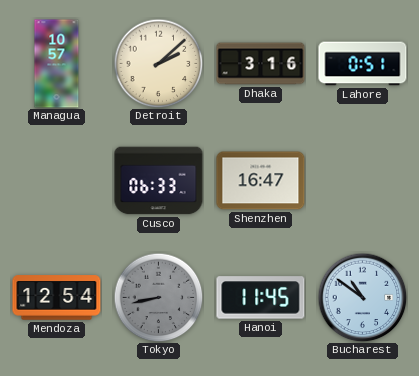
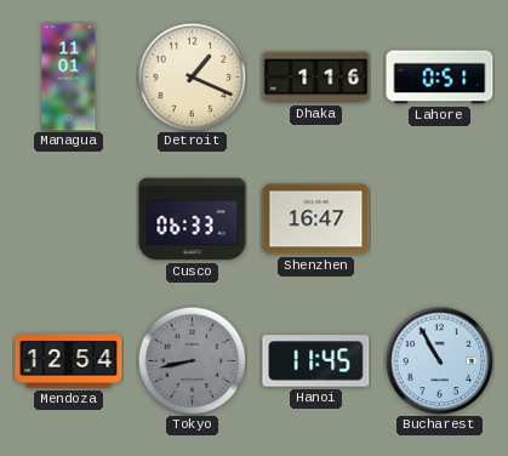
Managua: 10:57 -> 11:01
Detroit: 2:08 -> 1:19
Dhaka: 3:16 -> 1:16
Bucharest: 10:51 -> 10:55
